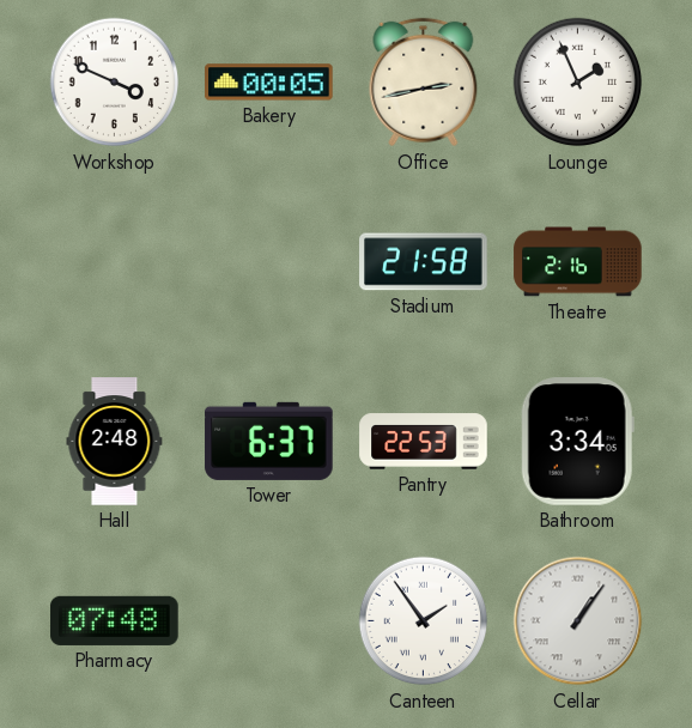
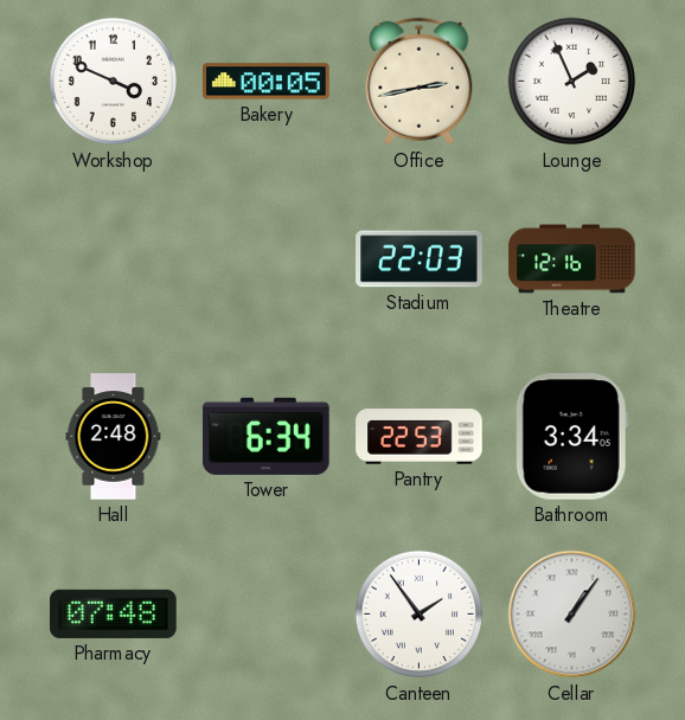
Stadium: 21:58 -> 22:03
Theatre: 2:16 -> 12:16
Tower: 6:37 -> 6:34
